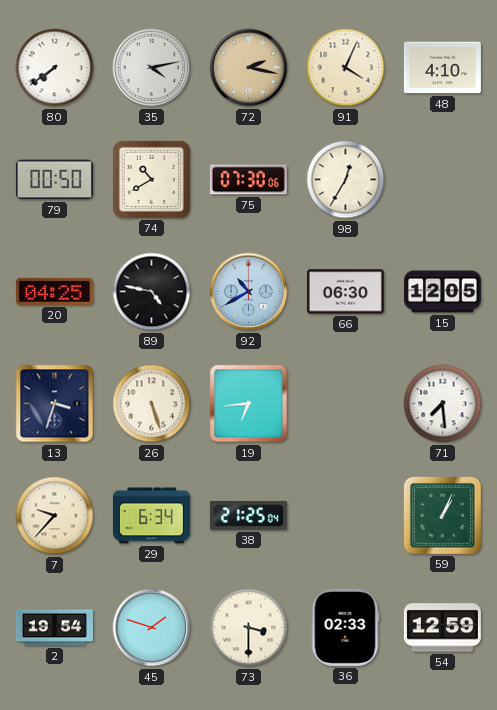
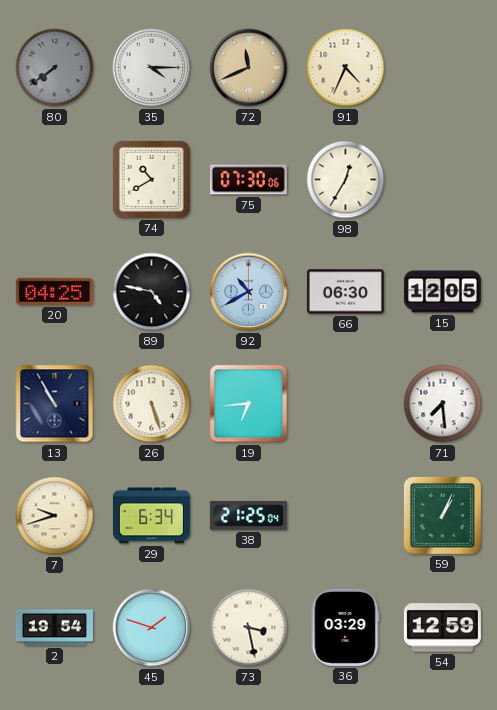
80 dial: white -> grey
35: 4:13 -> 4:15
72: 2:17 -> 11:41
91: 4:04 -> 4:34
48: 4:10 -> none
79: 00:50 -> none
13: 3:33 -> 10:55
7: 9:37 -> 9:42
73: 3:30 -> 3:28
36: 02:33 -> 03:29
